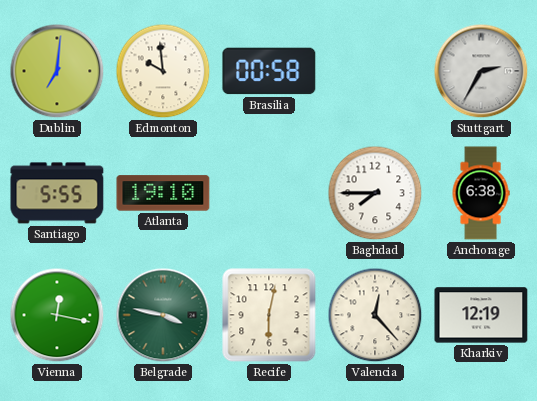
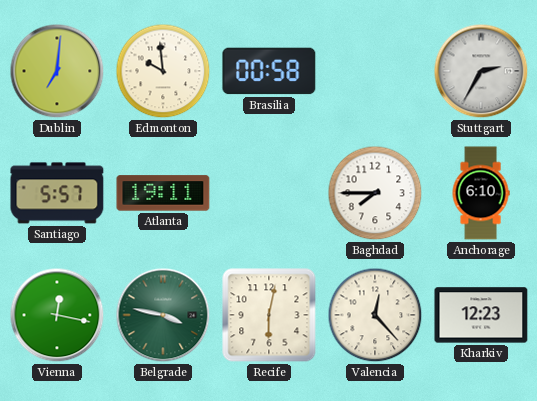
Santiago: 5:55 -> 5:57
Atlanta: 19:10 -> 19:11
Anchorage: 6:38 -> 6:10
Kharkiv: 12:19 -> 12:23
